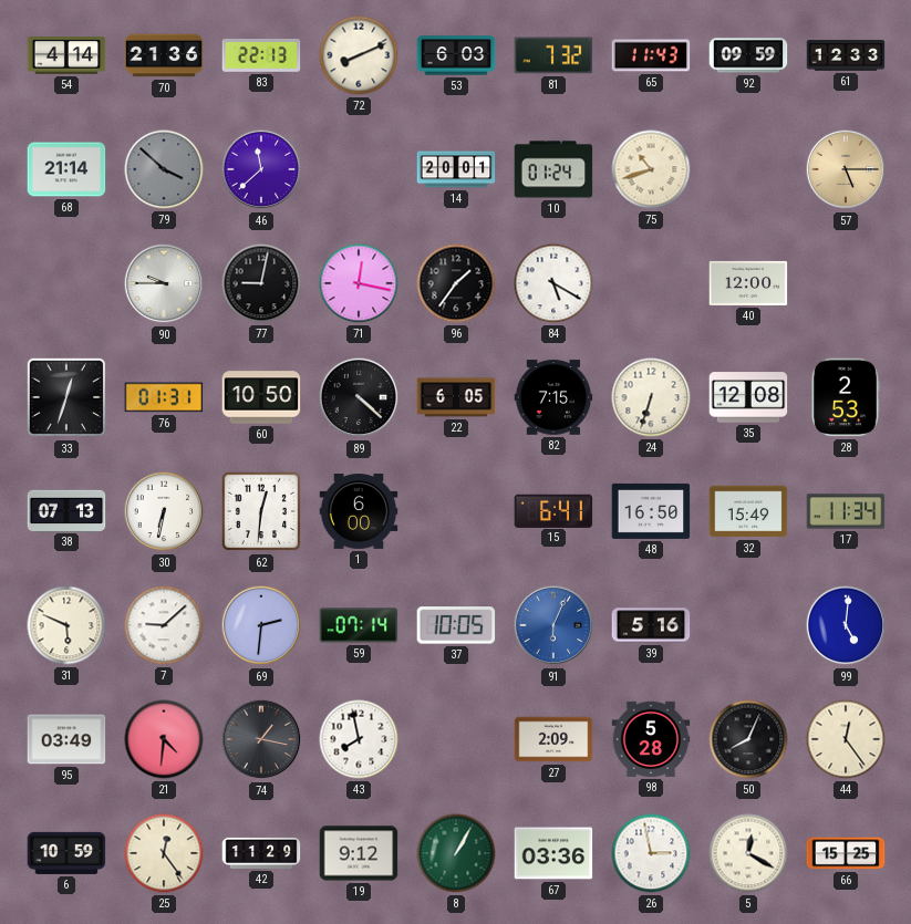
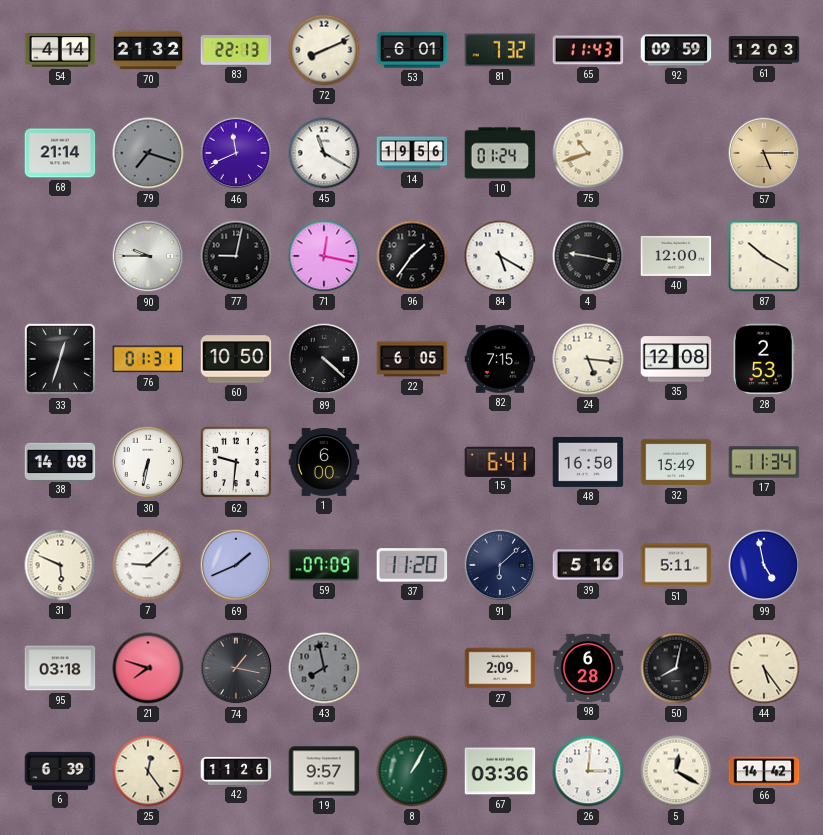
70: 21:36 -> 21:32
53: 6:03 -> 6:01
61: 12:33 -> 12:03
79: 3:52 -> 7:18
46: 11:38 -> 11:41
45: none -> 11:20
14: 20:01 -> 19:56
4: none -> 9:17
87: none -> 10:20
24: 6:33 -> 5:16
38: 07:13 -> 14:08
62: 12:31 -> 9:31
69: 2:31 -> 1:41
59: 07:14 -> 07:09
37: 10:05 -> 11:20
91: 6:04 -> 6:08
91 dial: blue -> navy
51: none -> 5:11
99: 5:01 -> 4:58
95: 03:49 -> 03:18
21: 4:31 -> 7:48
43 dial: white -> grey
98: 5:28 -> 6:28
50: 8:04 -> 8:02
44: 12:24 -> 5:24
6: 10:59 -> 6:39
42: 11:29 -> 11:26
19: 9:12 -> 9:57
26: 2:58 -> 3:01
66: 15:25 -> 14:42
